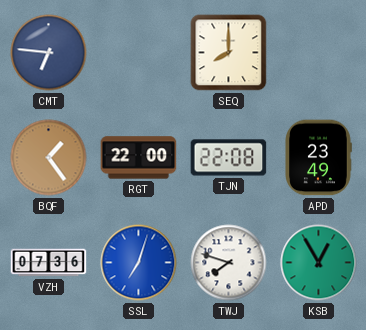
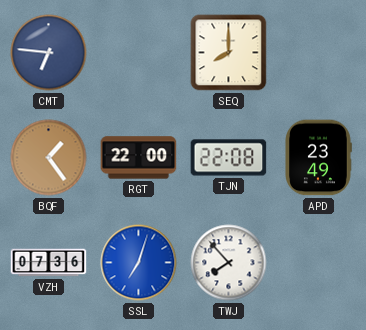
TWJ: 7:48 -> 7:53
KSB: 12:55 -> none
